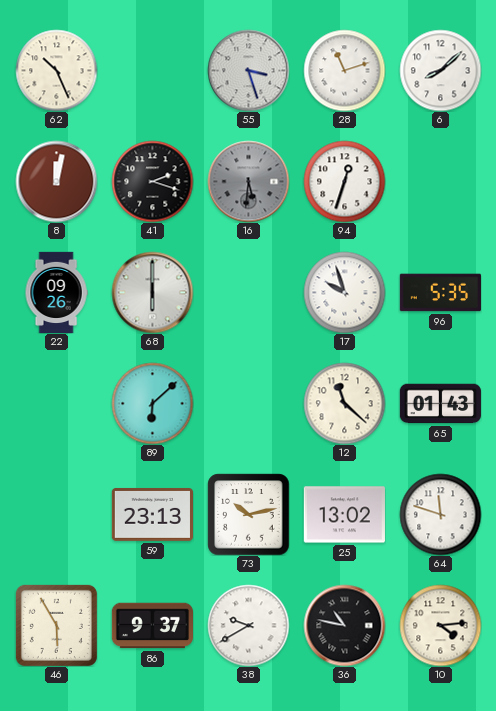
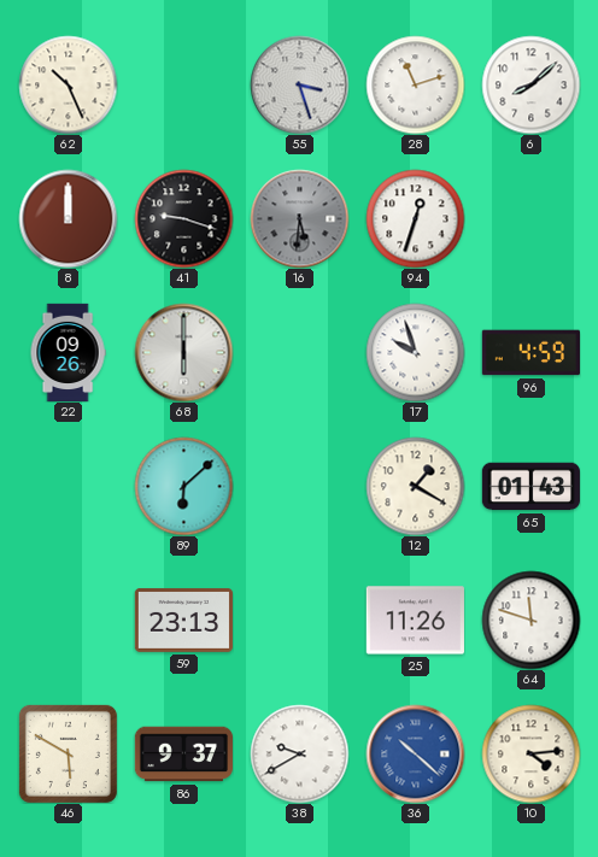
8: 12:02 -> 12:00
41: 2:18 -> 9:18
96: 5:35 -> 4:59
12: 11:22 -> 1:20
73: 10:13 -> none
25: 13:02 -> 11:26
46: 5:55 -> 5:50
36: 10:47 -> 10:22
36 dial: black -> blue
